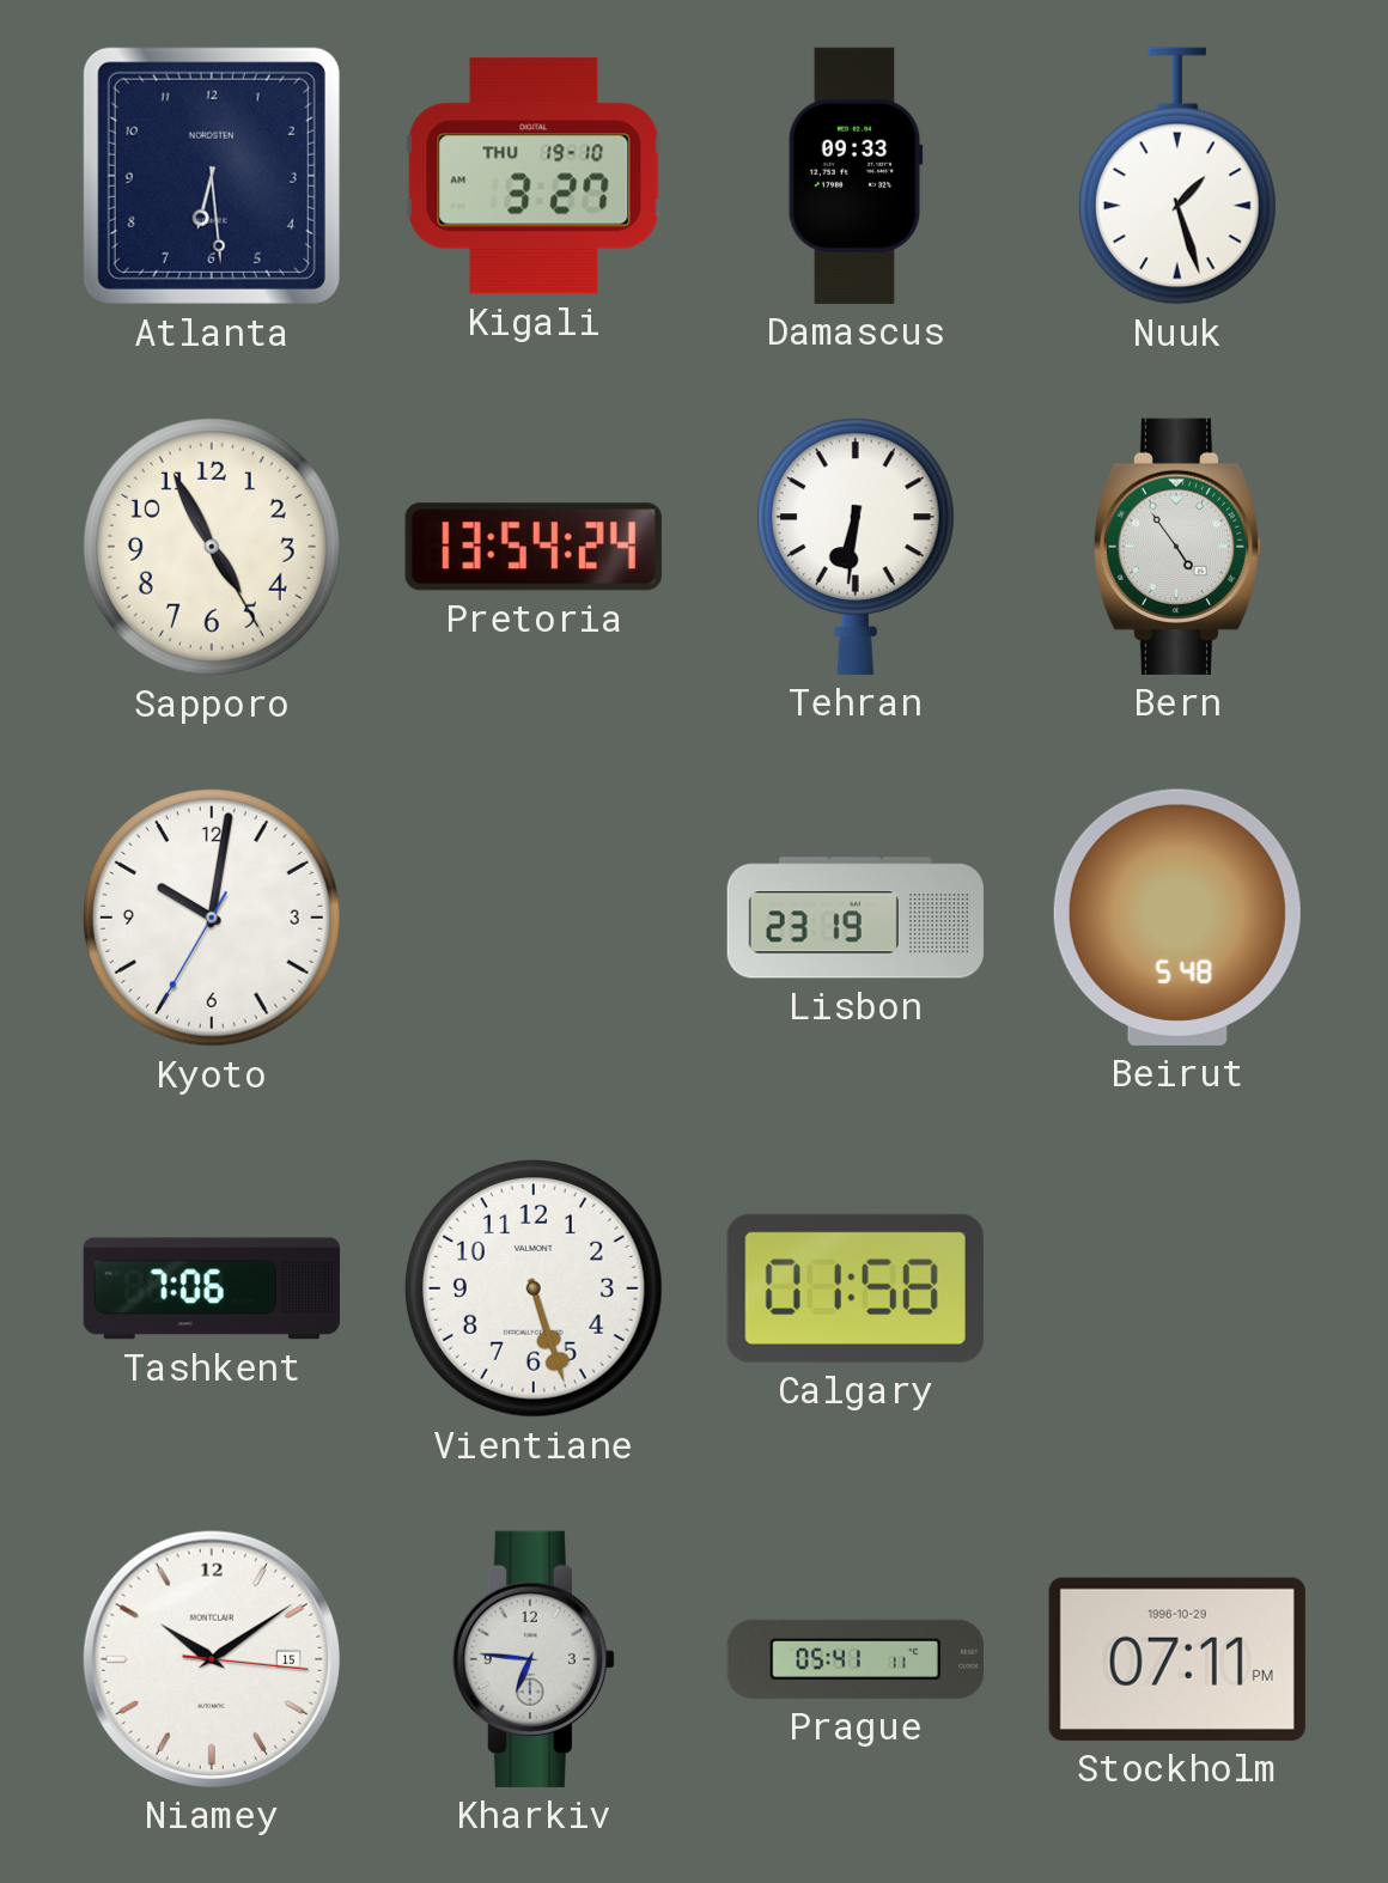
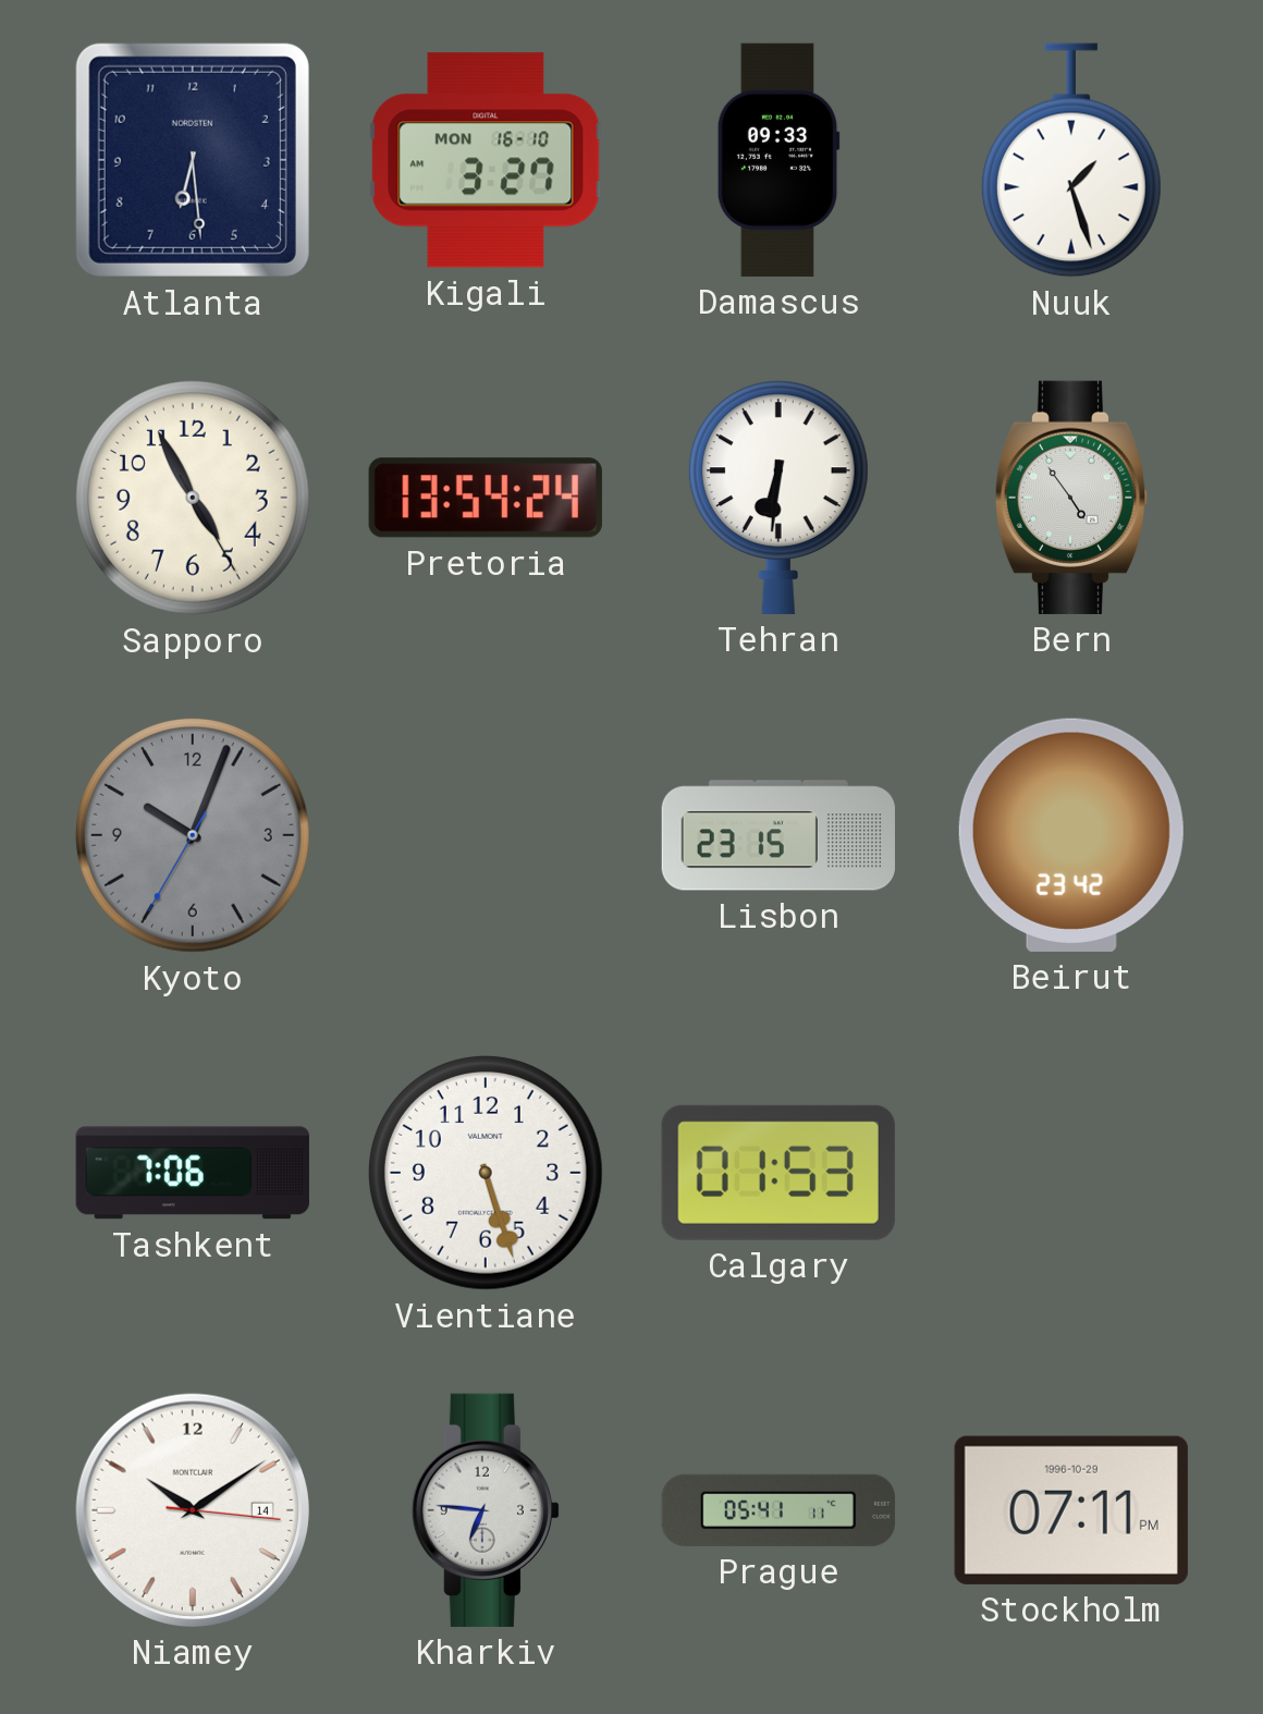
Kigali date: THU 19-10 -> MON 16-10
Kyoto: 10:01 -> 10:03
Kyoto dial: white -> grey
Lisbon: 23:19 -> 23:15
Beirut: 5:48 -> 23:42
Calgary: 01:58 -> 01:53
Niamey date: 15 -> 14
